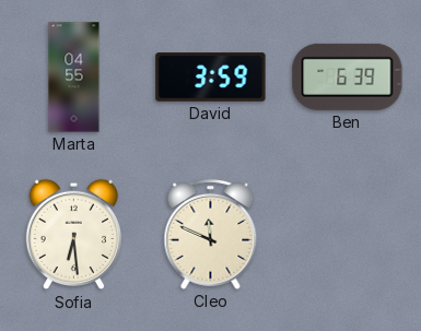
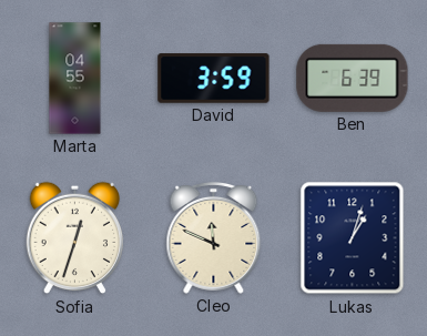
Sofia: 6:29 -> 12:33
Lukas: none -> 1:03
